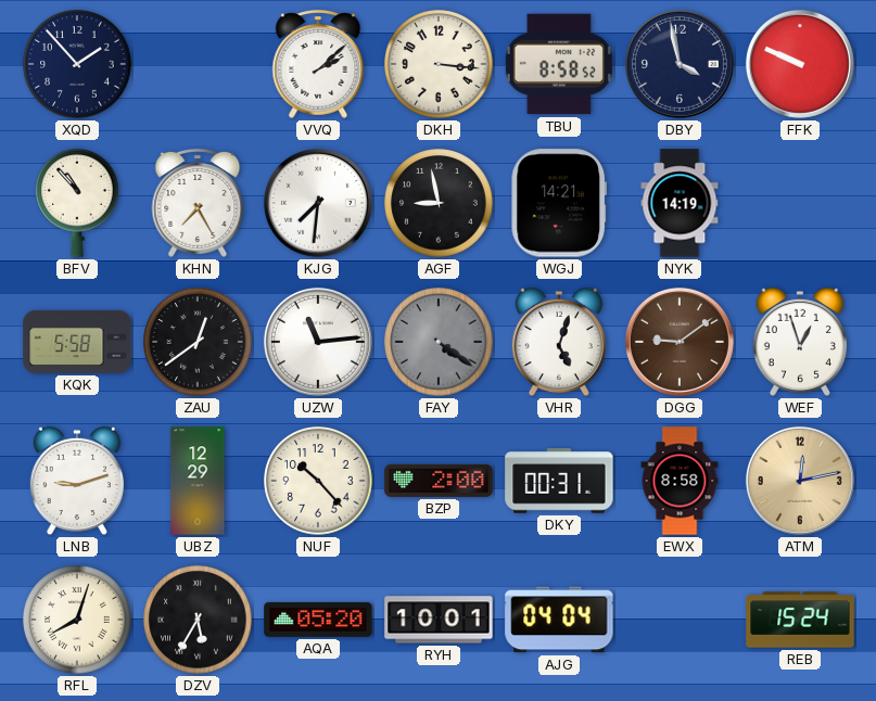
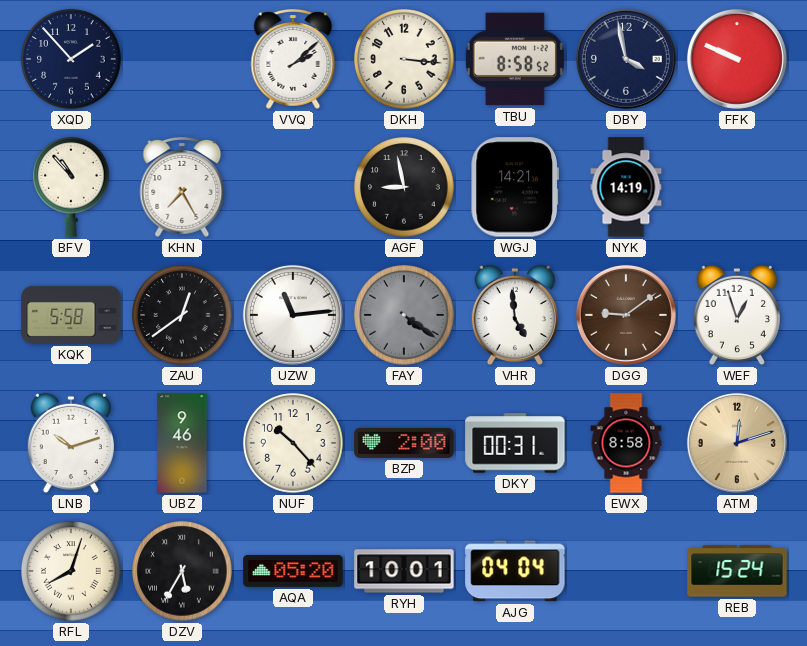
KJG: 7:31 -> none
VHR: 5:03 -> 4:59
LNB: 9:12 -> 10:12
UBZ: 12:29 -> 9:46
ATM: 12:13 -> 12:12
